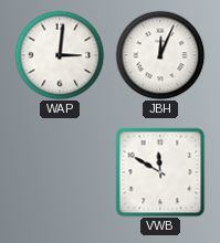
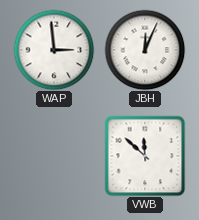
WAP: 3:01 -> 2:59
VWB: 11:50 -> 11:52
